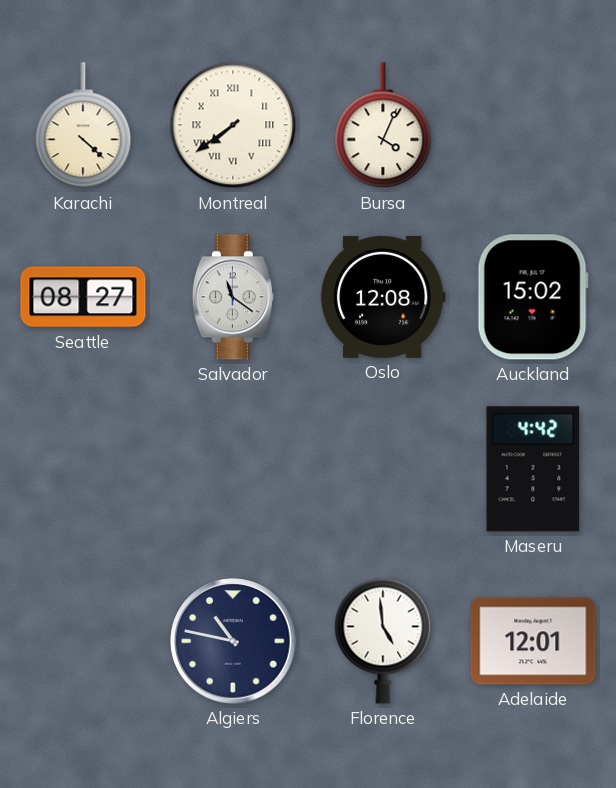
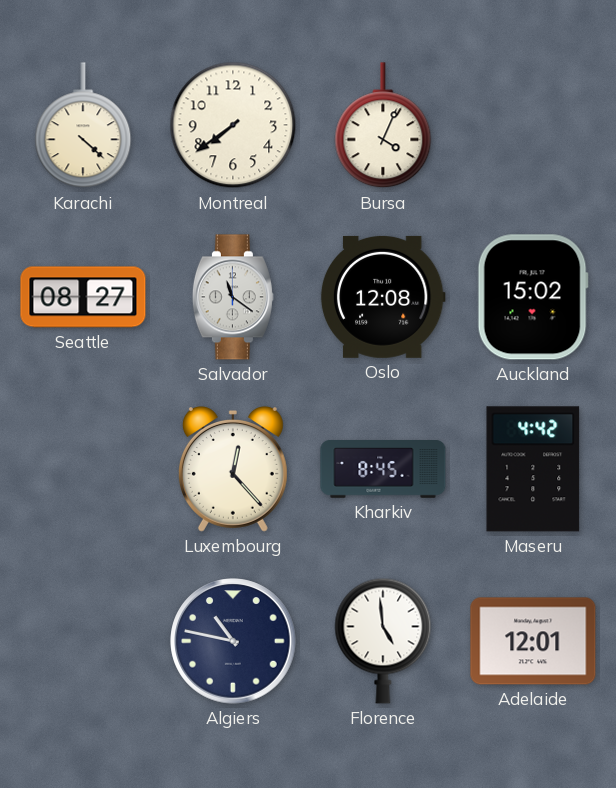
Montreal numerals: Roman -> Arabic
Luxembourg: none -> 12:23
Kharkiv: none -> 8:45
